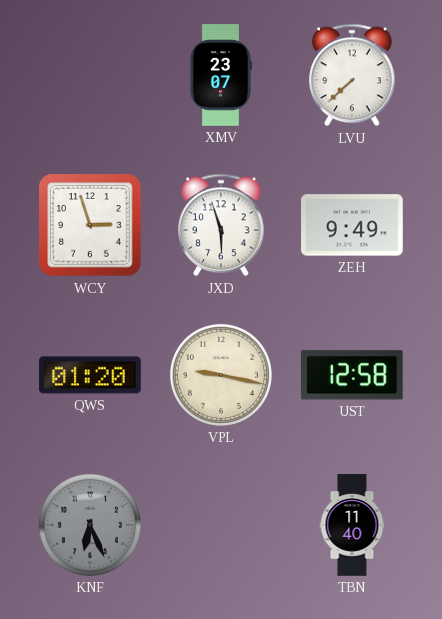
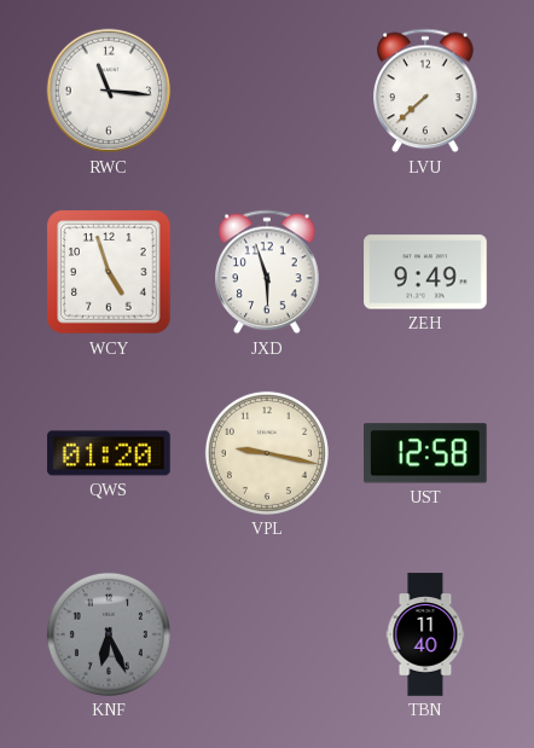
RWC: none -> 11:16
XMV: 23:07 -> none
WCY: 2:57 -> 4:57
